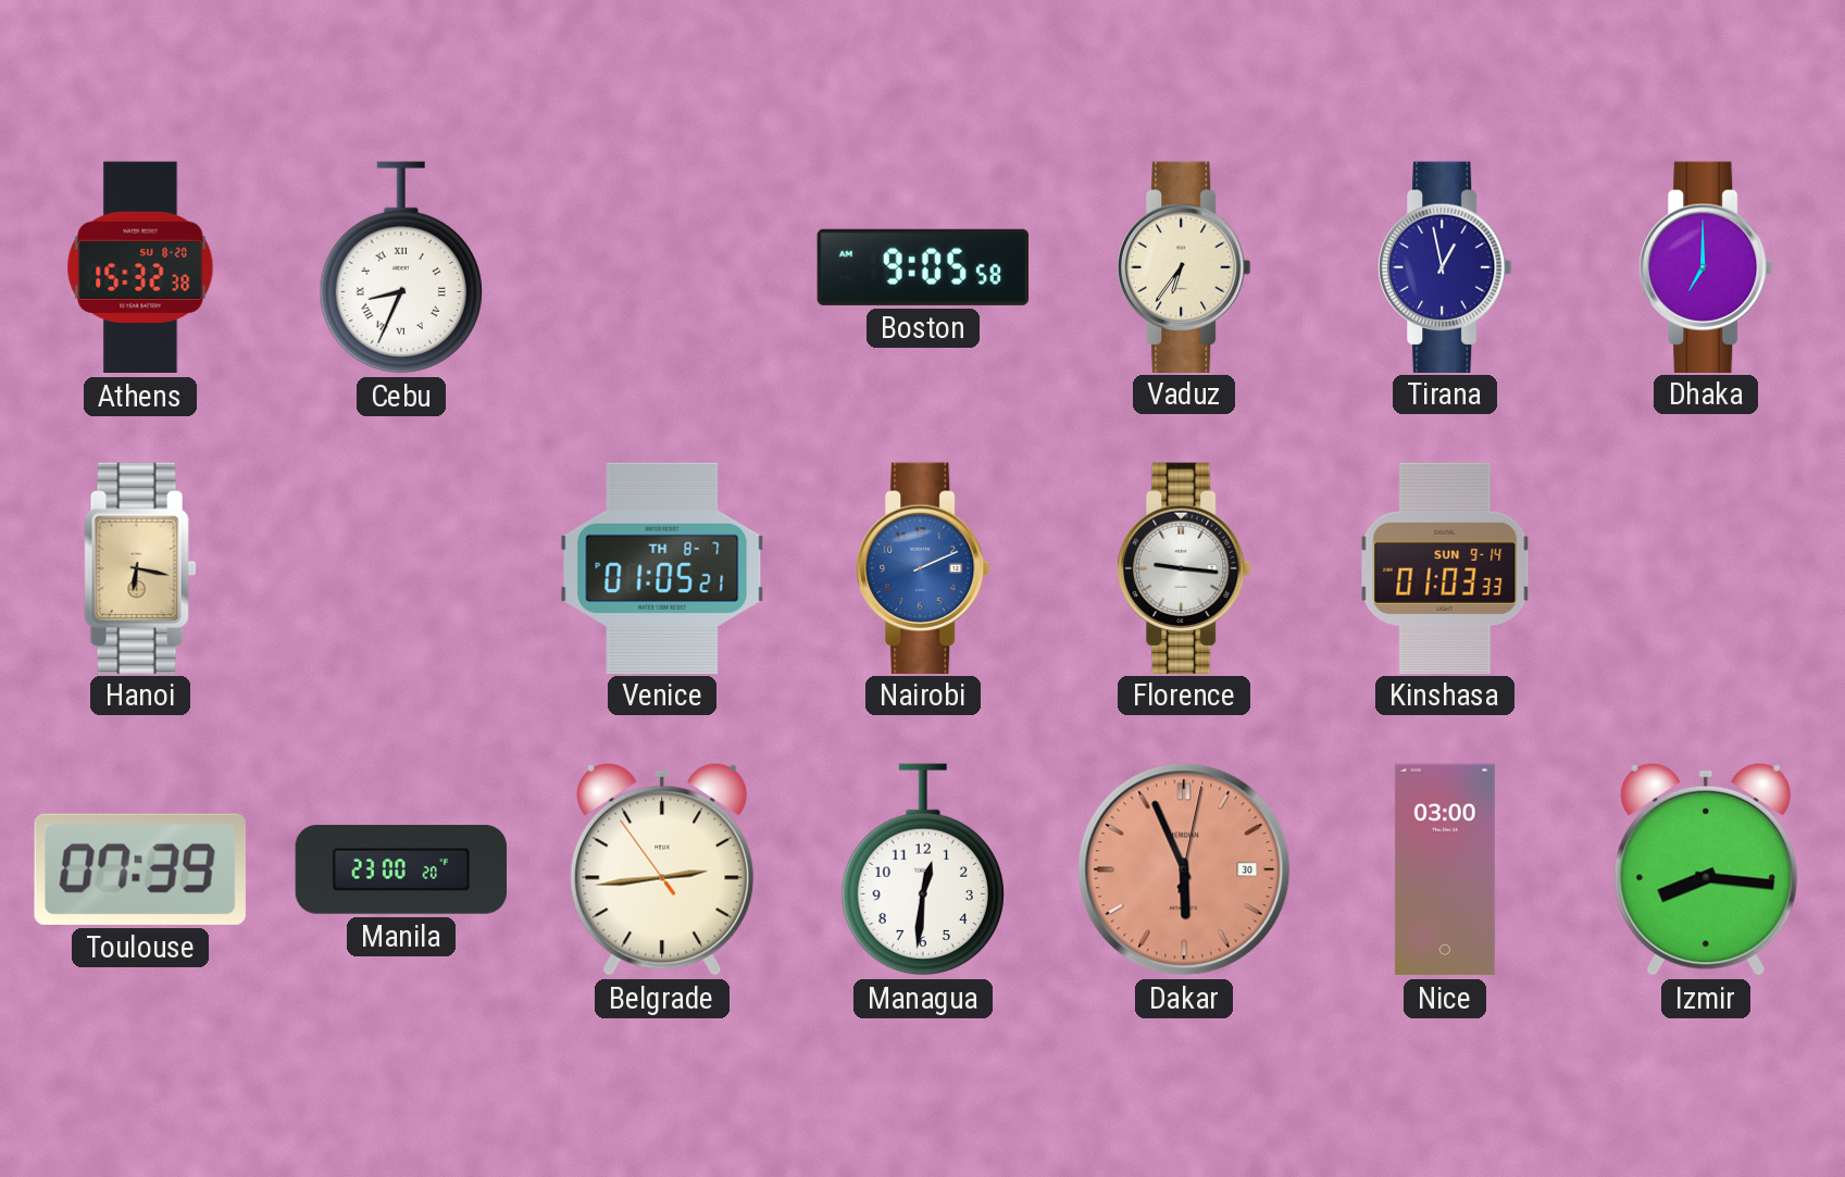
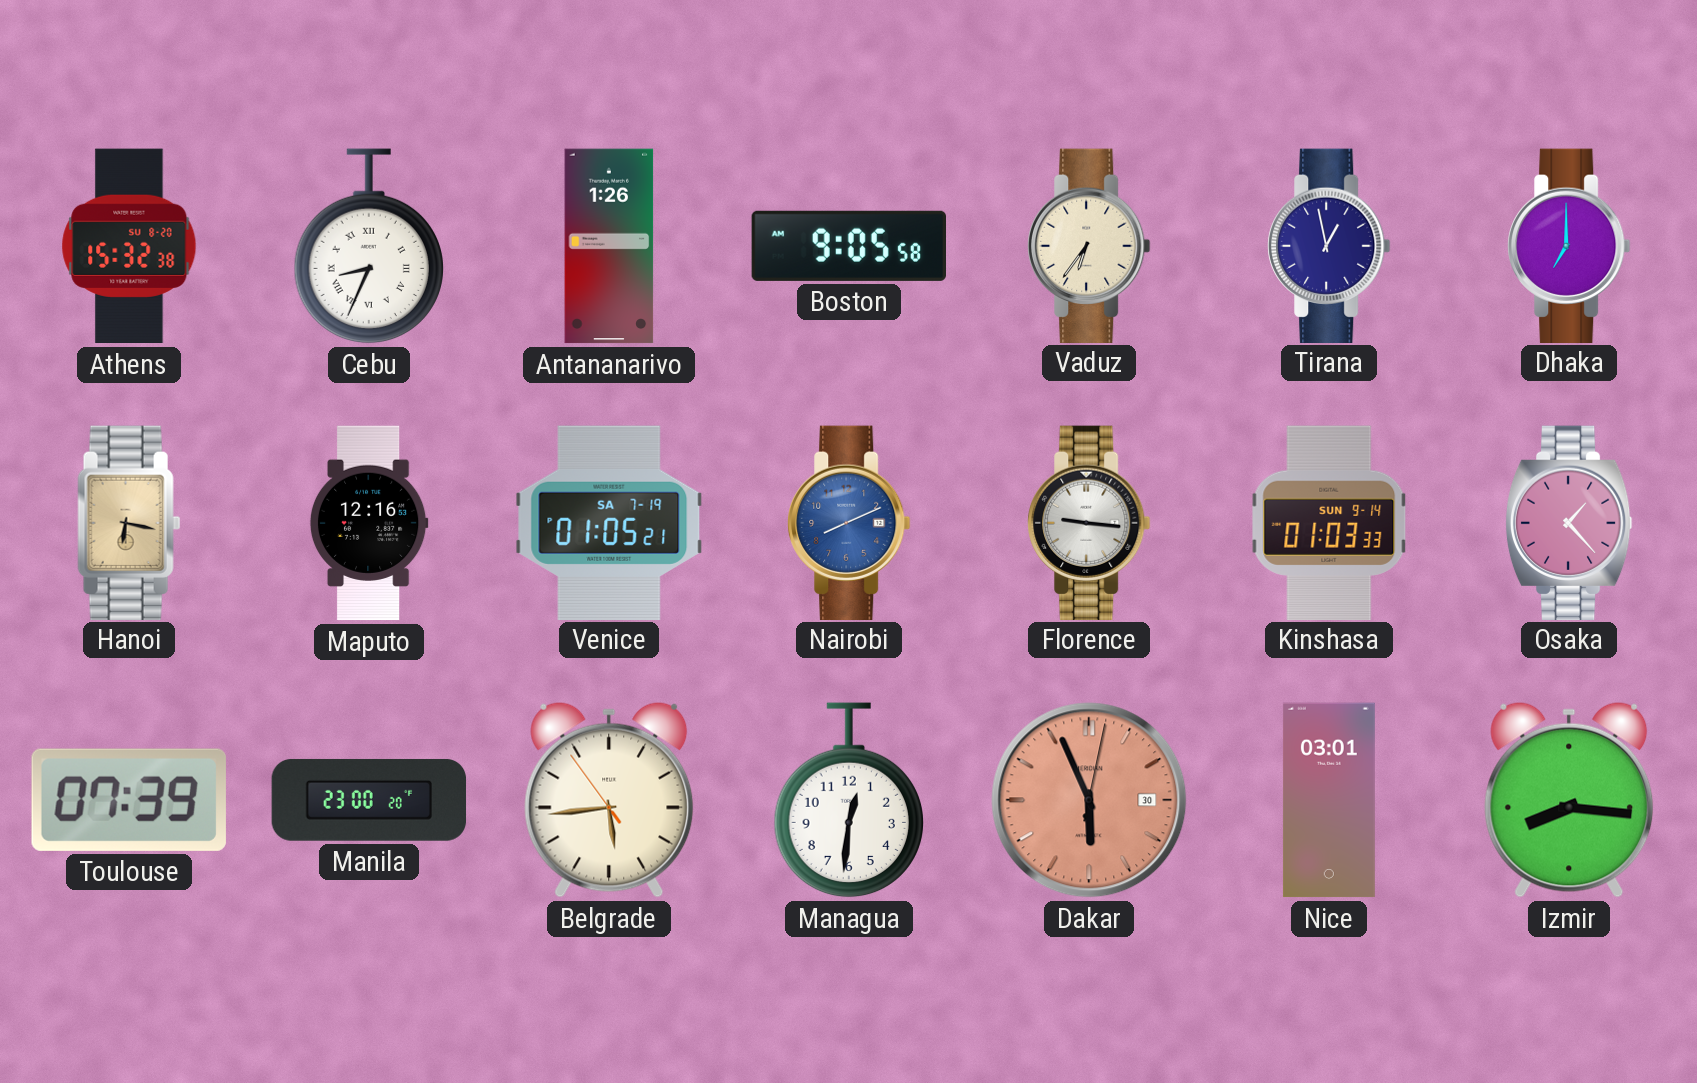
Antananarivo: none -> 1:26
Maputo: none -> 12:16
Venice date: TH 8-7 -> SA 7-19
Nairobi: 2:11 -> 8:11
Osaka: none -> 1:23
Belgrade: 2:43 -> 5:43
Nice: 03:00 -> 03:01
